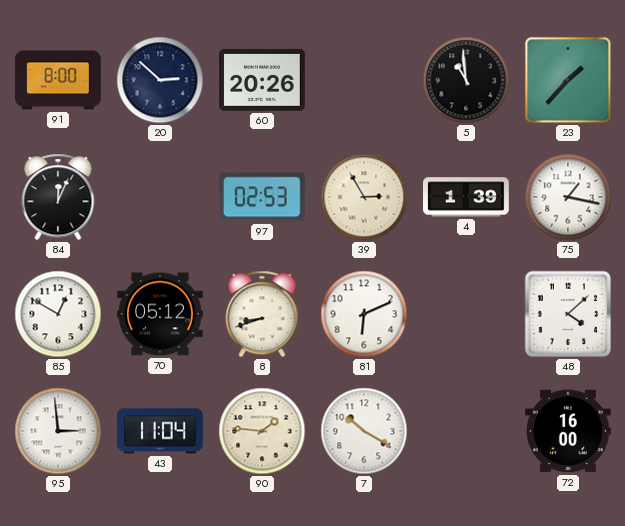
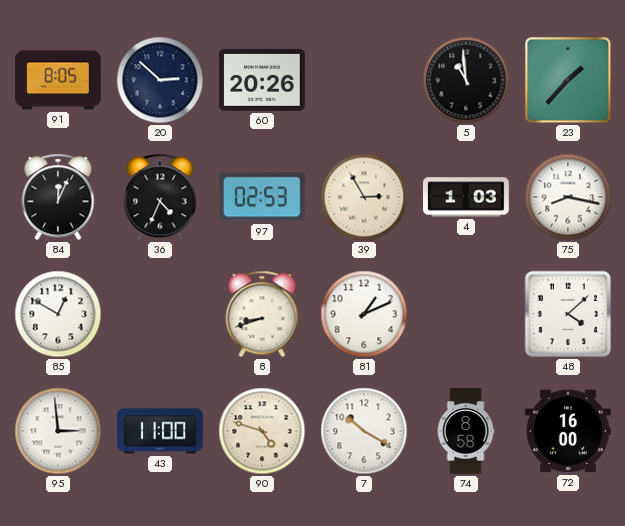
91: 8:00 -> 8:05
36: none -> 4:34
4: 1:39 -> 1:03
75: 1:17 -> 8:17
70: 05:12 -> none
81: 6:11 -> 1:11
43: 11:04 -> 11:00
90: 1:46 -> 4:48
74: none -> 8:58
